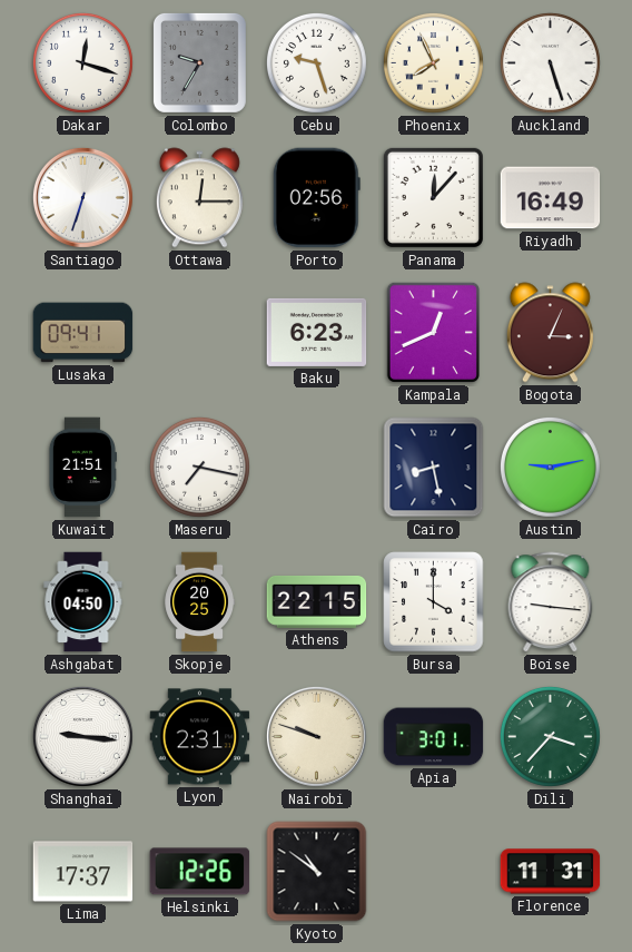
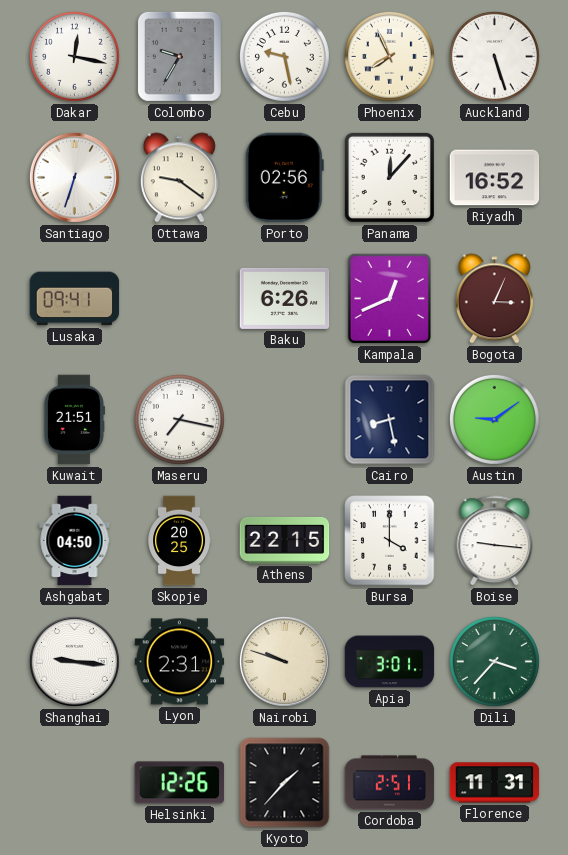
Dakar: 12:18 -> 12:17
Cebu: 9:27 -> 9:28
Ottawa: 12:15 -> 9:21
Riyadh: 16:49 -> 16:52
Baku: 6:23 -> 6:26
Austin: 9:13 -> 9:09
Lima: 17:37 -> none
Kyoto: 10:51 -> 1:37
Cordoba: none -> 2:51
